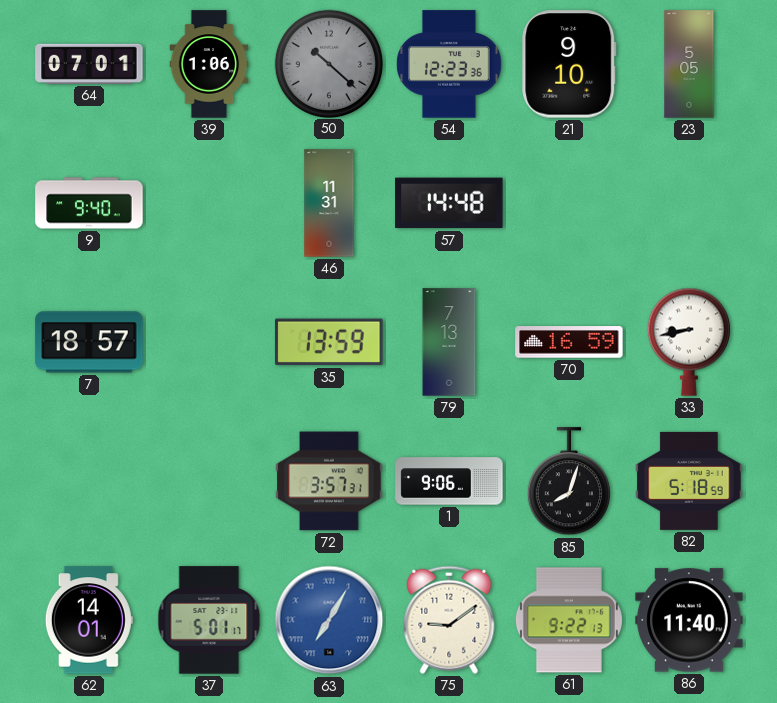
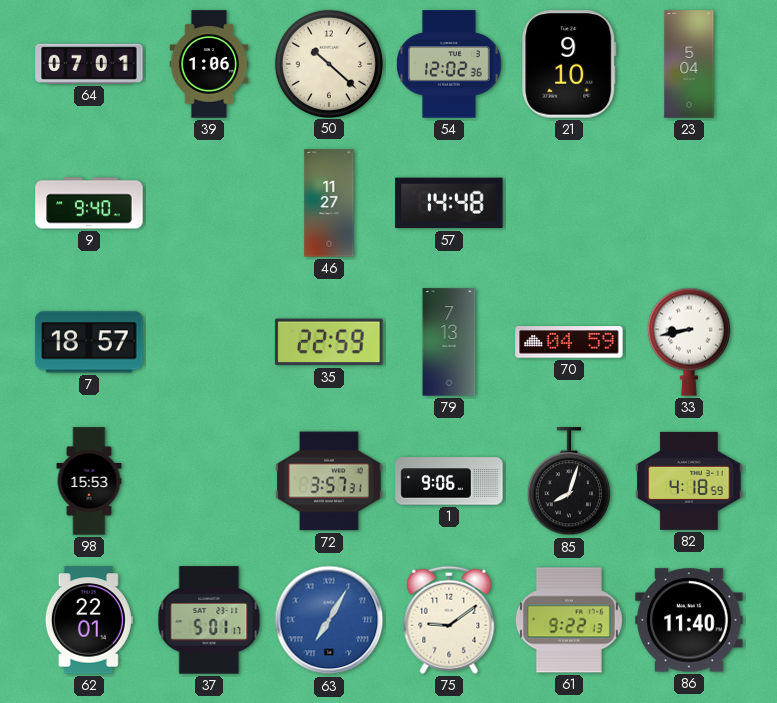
50 dial: grey -> cream
54: 12:23 -> 12:02
23: 5:05 -> 5:04
46: 11:31 -> 11:27
35: 13:59 -> 22:59
70: 16:59 -> 04:59
98: none -> 15:53
82: 5:18 -> 4:18
62: 14:01 -> 22:01
